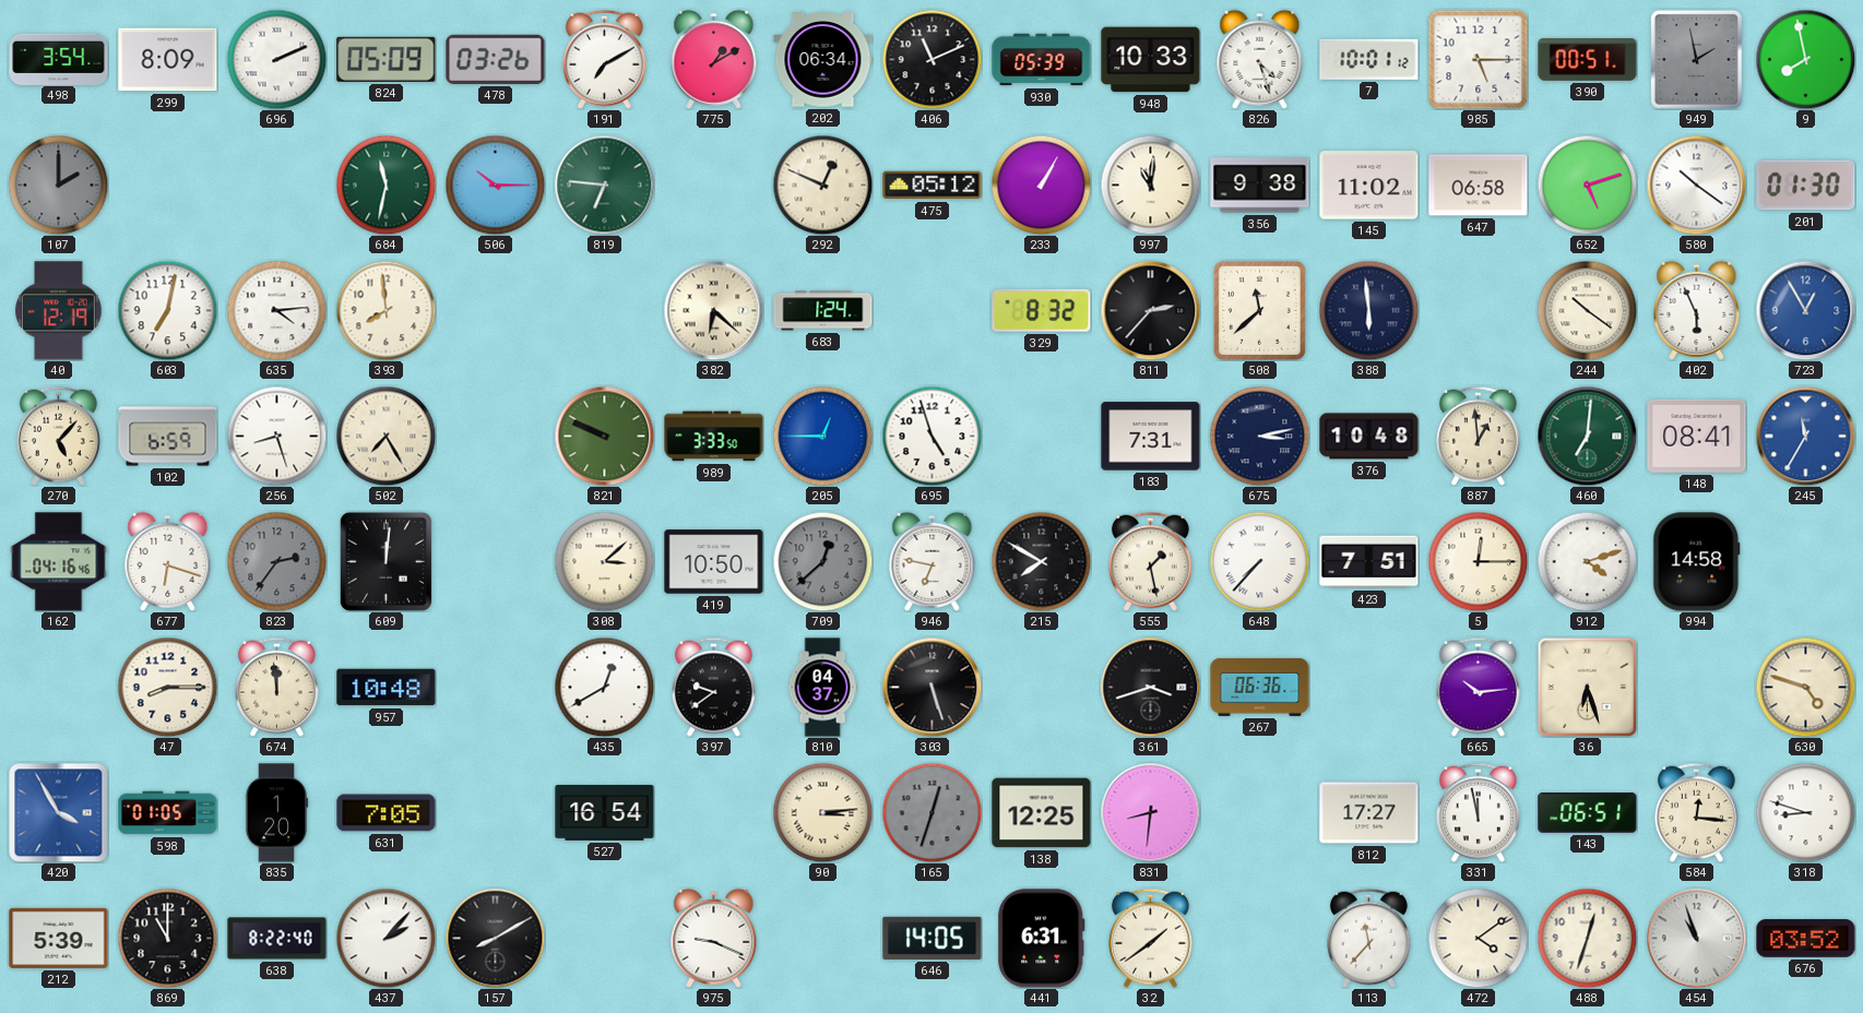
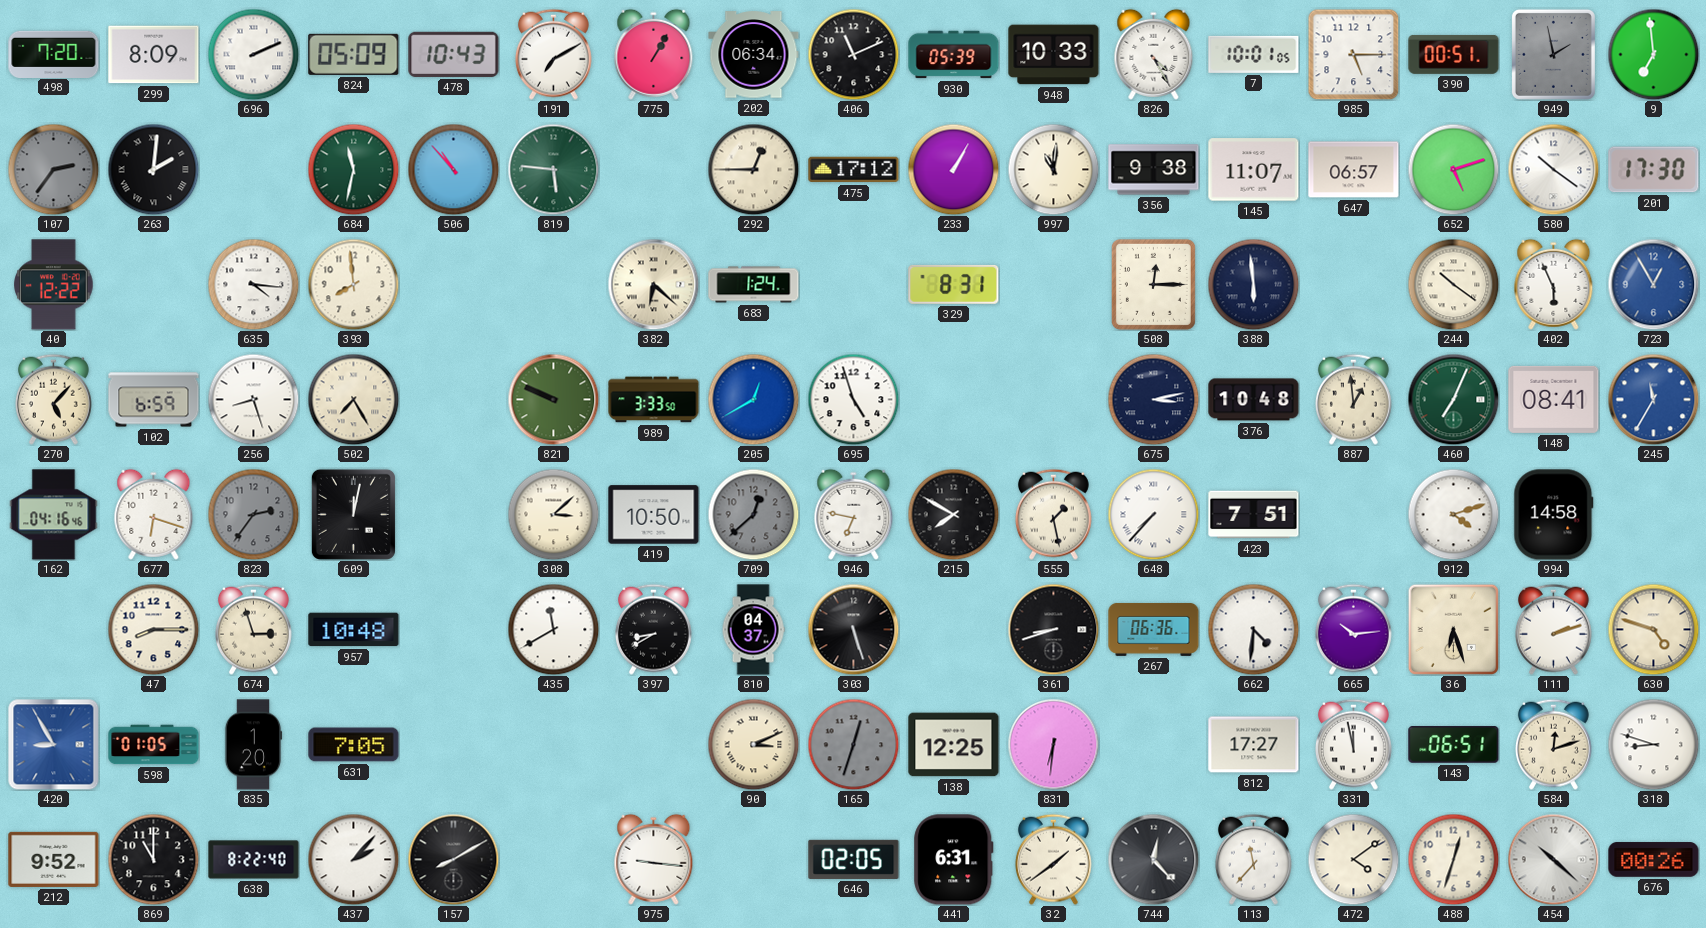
498: 3:54 -> 7:20
478: 03:26 -> 10:43
775: 1:10 -> 1:05
826: 4:27 -> 4:25
7: 10:01:12 -> 10:01:05
9: 7:58 -> 6:59
107: 2:00 -> 2:36
263: none -> 2:01
506: 10:15 -> 10:53
819: 6:46 -> 5:46
292: 12:49 -> 12:45
475: 05:12 -> 17:12
145: 11:02 -> 11:07
647: 06:58 -> 06:57
201: 01:30 -> 17:30
40: 12:19 -> 12:22
603: 7:02 -> none
635: 4:14 -> 4:16
329: 8:32 -> 8:31
811: 2:37 -> none
508: 11:38 -> 12:15
205: 12:45 -> 12:40
183: 7:31 -> none
460: 7:01 -> 7:04
609: 12:01 -> 12:02
5: 12:15 -> none
674: 11:59 -> 2:57
435: 12:40 -> 11:40
397: 9:39 -> 8:40
361: 3:42 -> 8:42
662: none -> 4:31
111: none -> 2:12
420: 3:55 -> 8:55
527: 16:54 -> none
90: 3:14 -> 3:11
831: 8:31 -> 6:31
584: 12:16 -> 12:12
212: 5:39 -> 9:52
975: 9:19 -> 9:16
646: 14:05 -> 02:05
744: none -> 12:23
454: 10:57 -> 10:22
676: 03:52 -> 00:26
